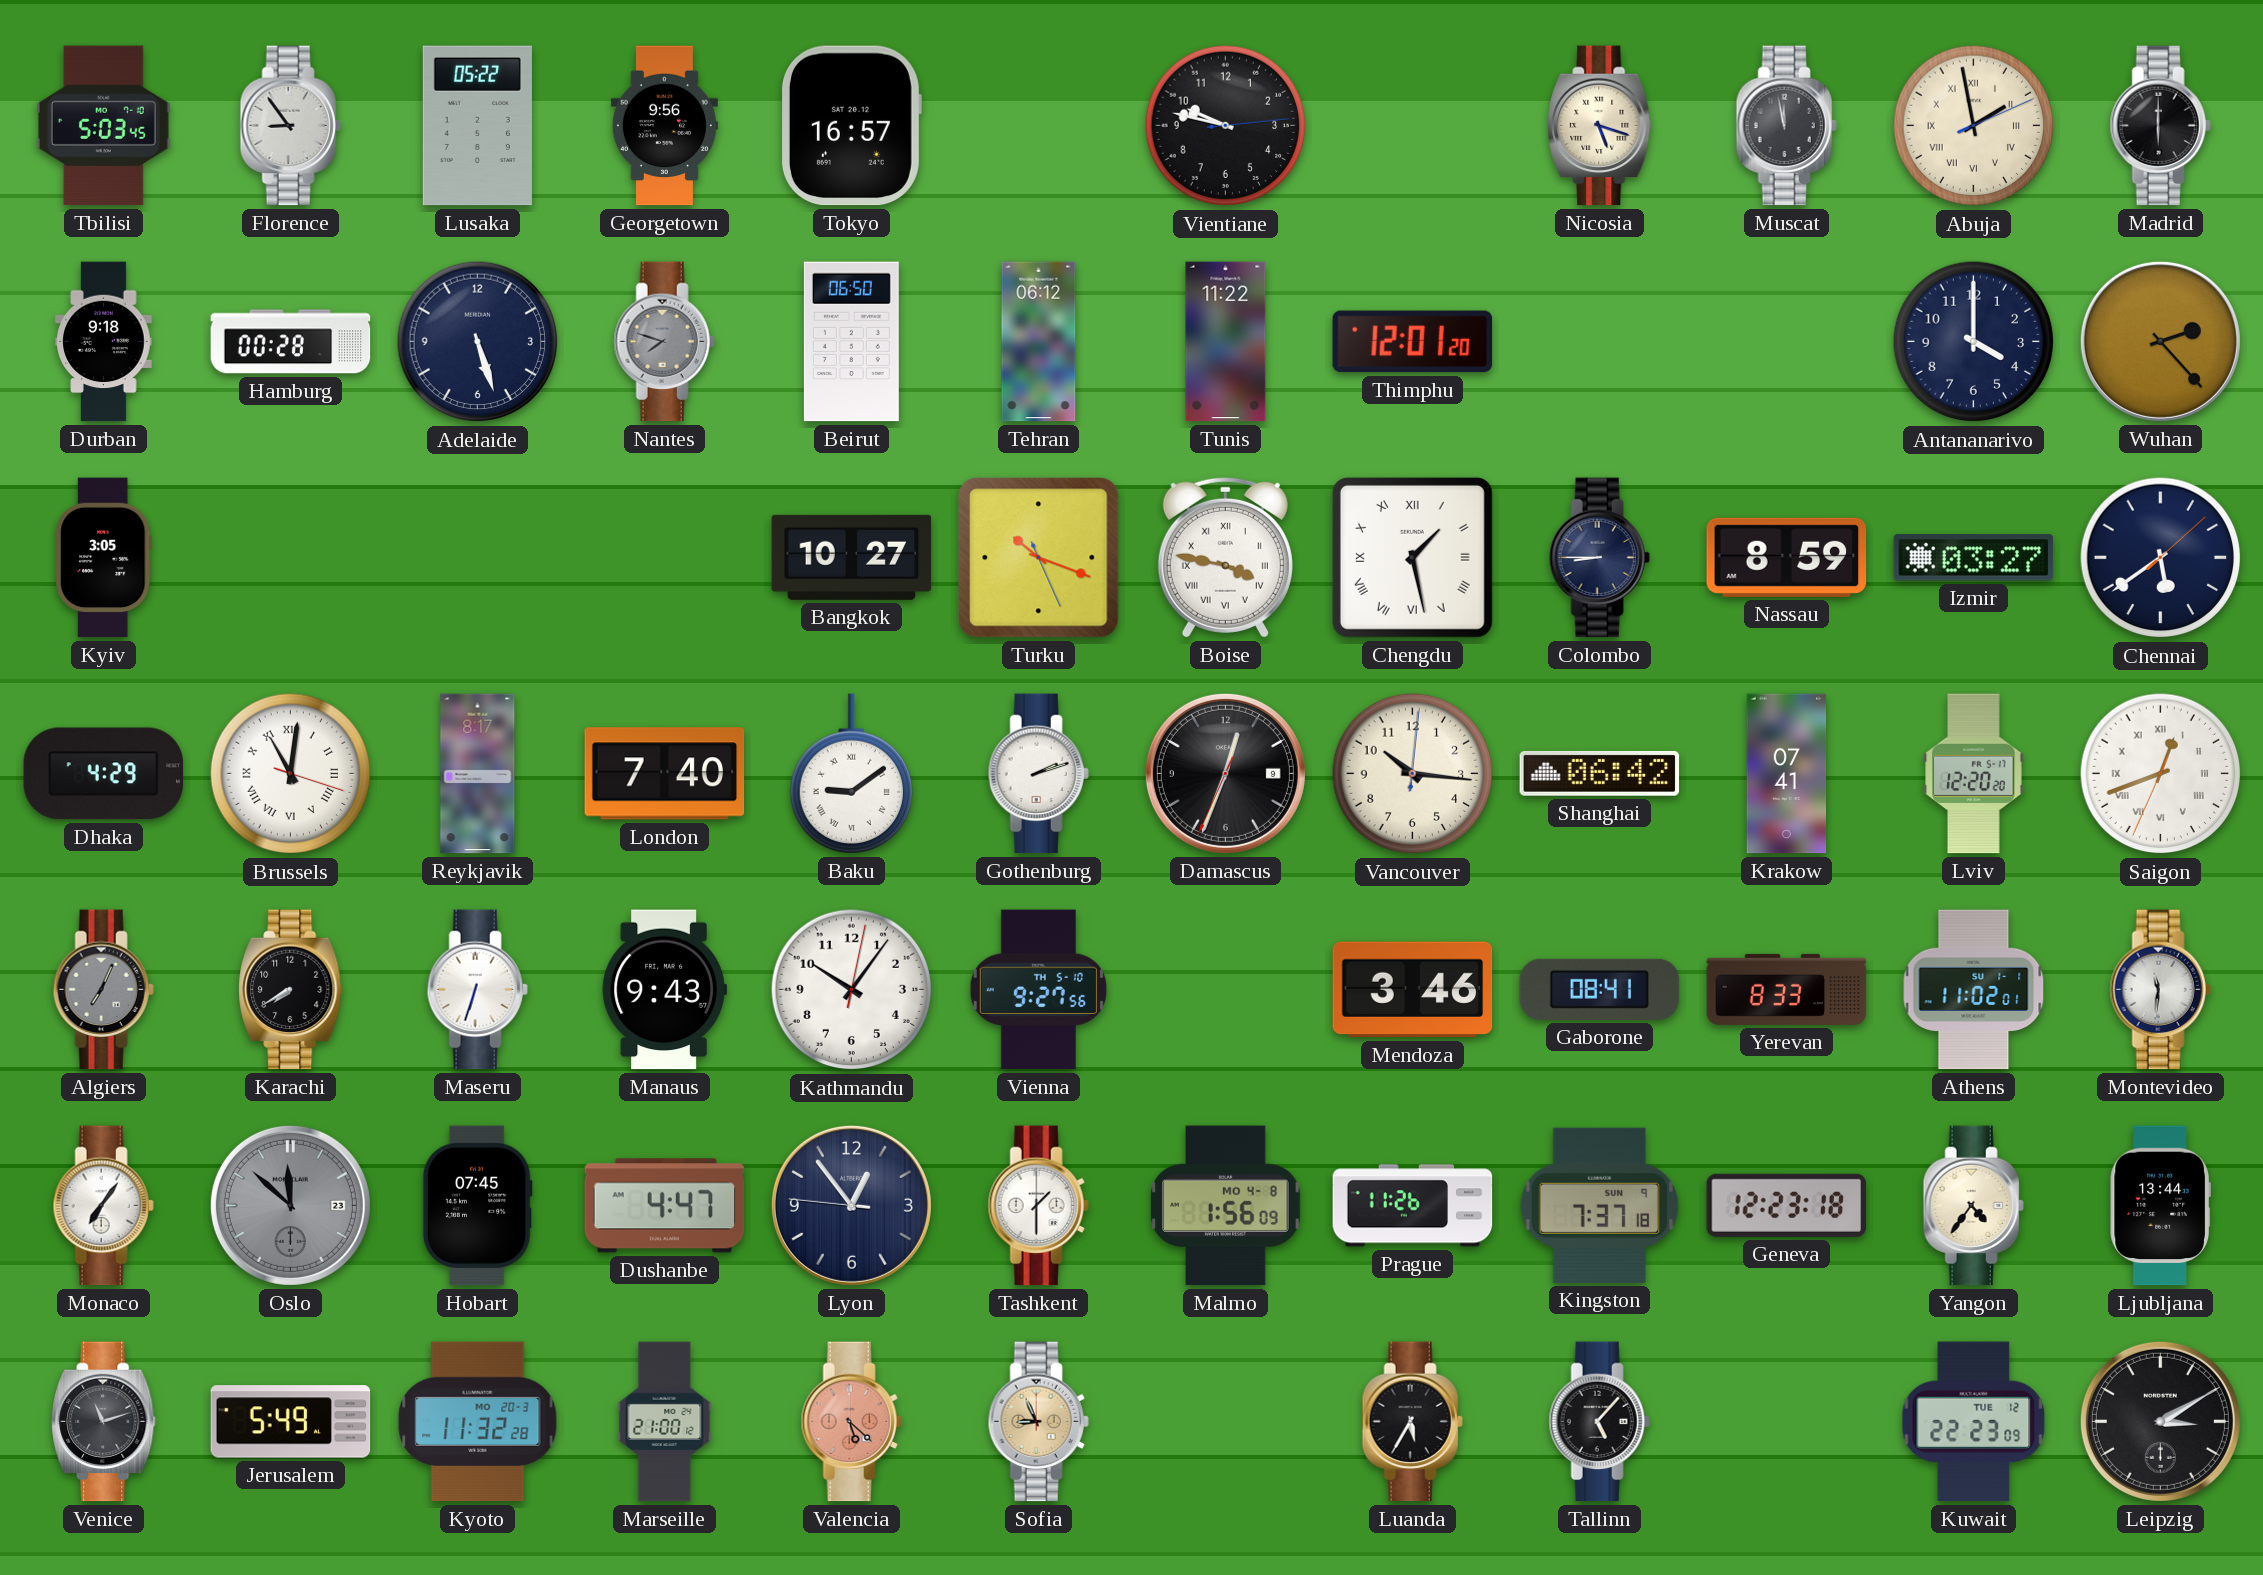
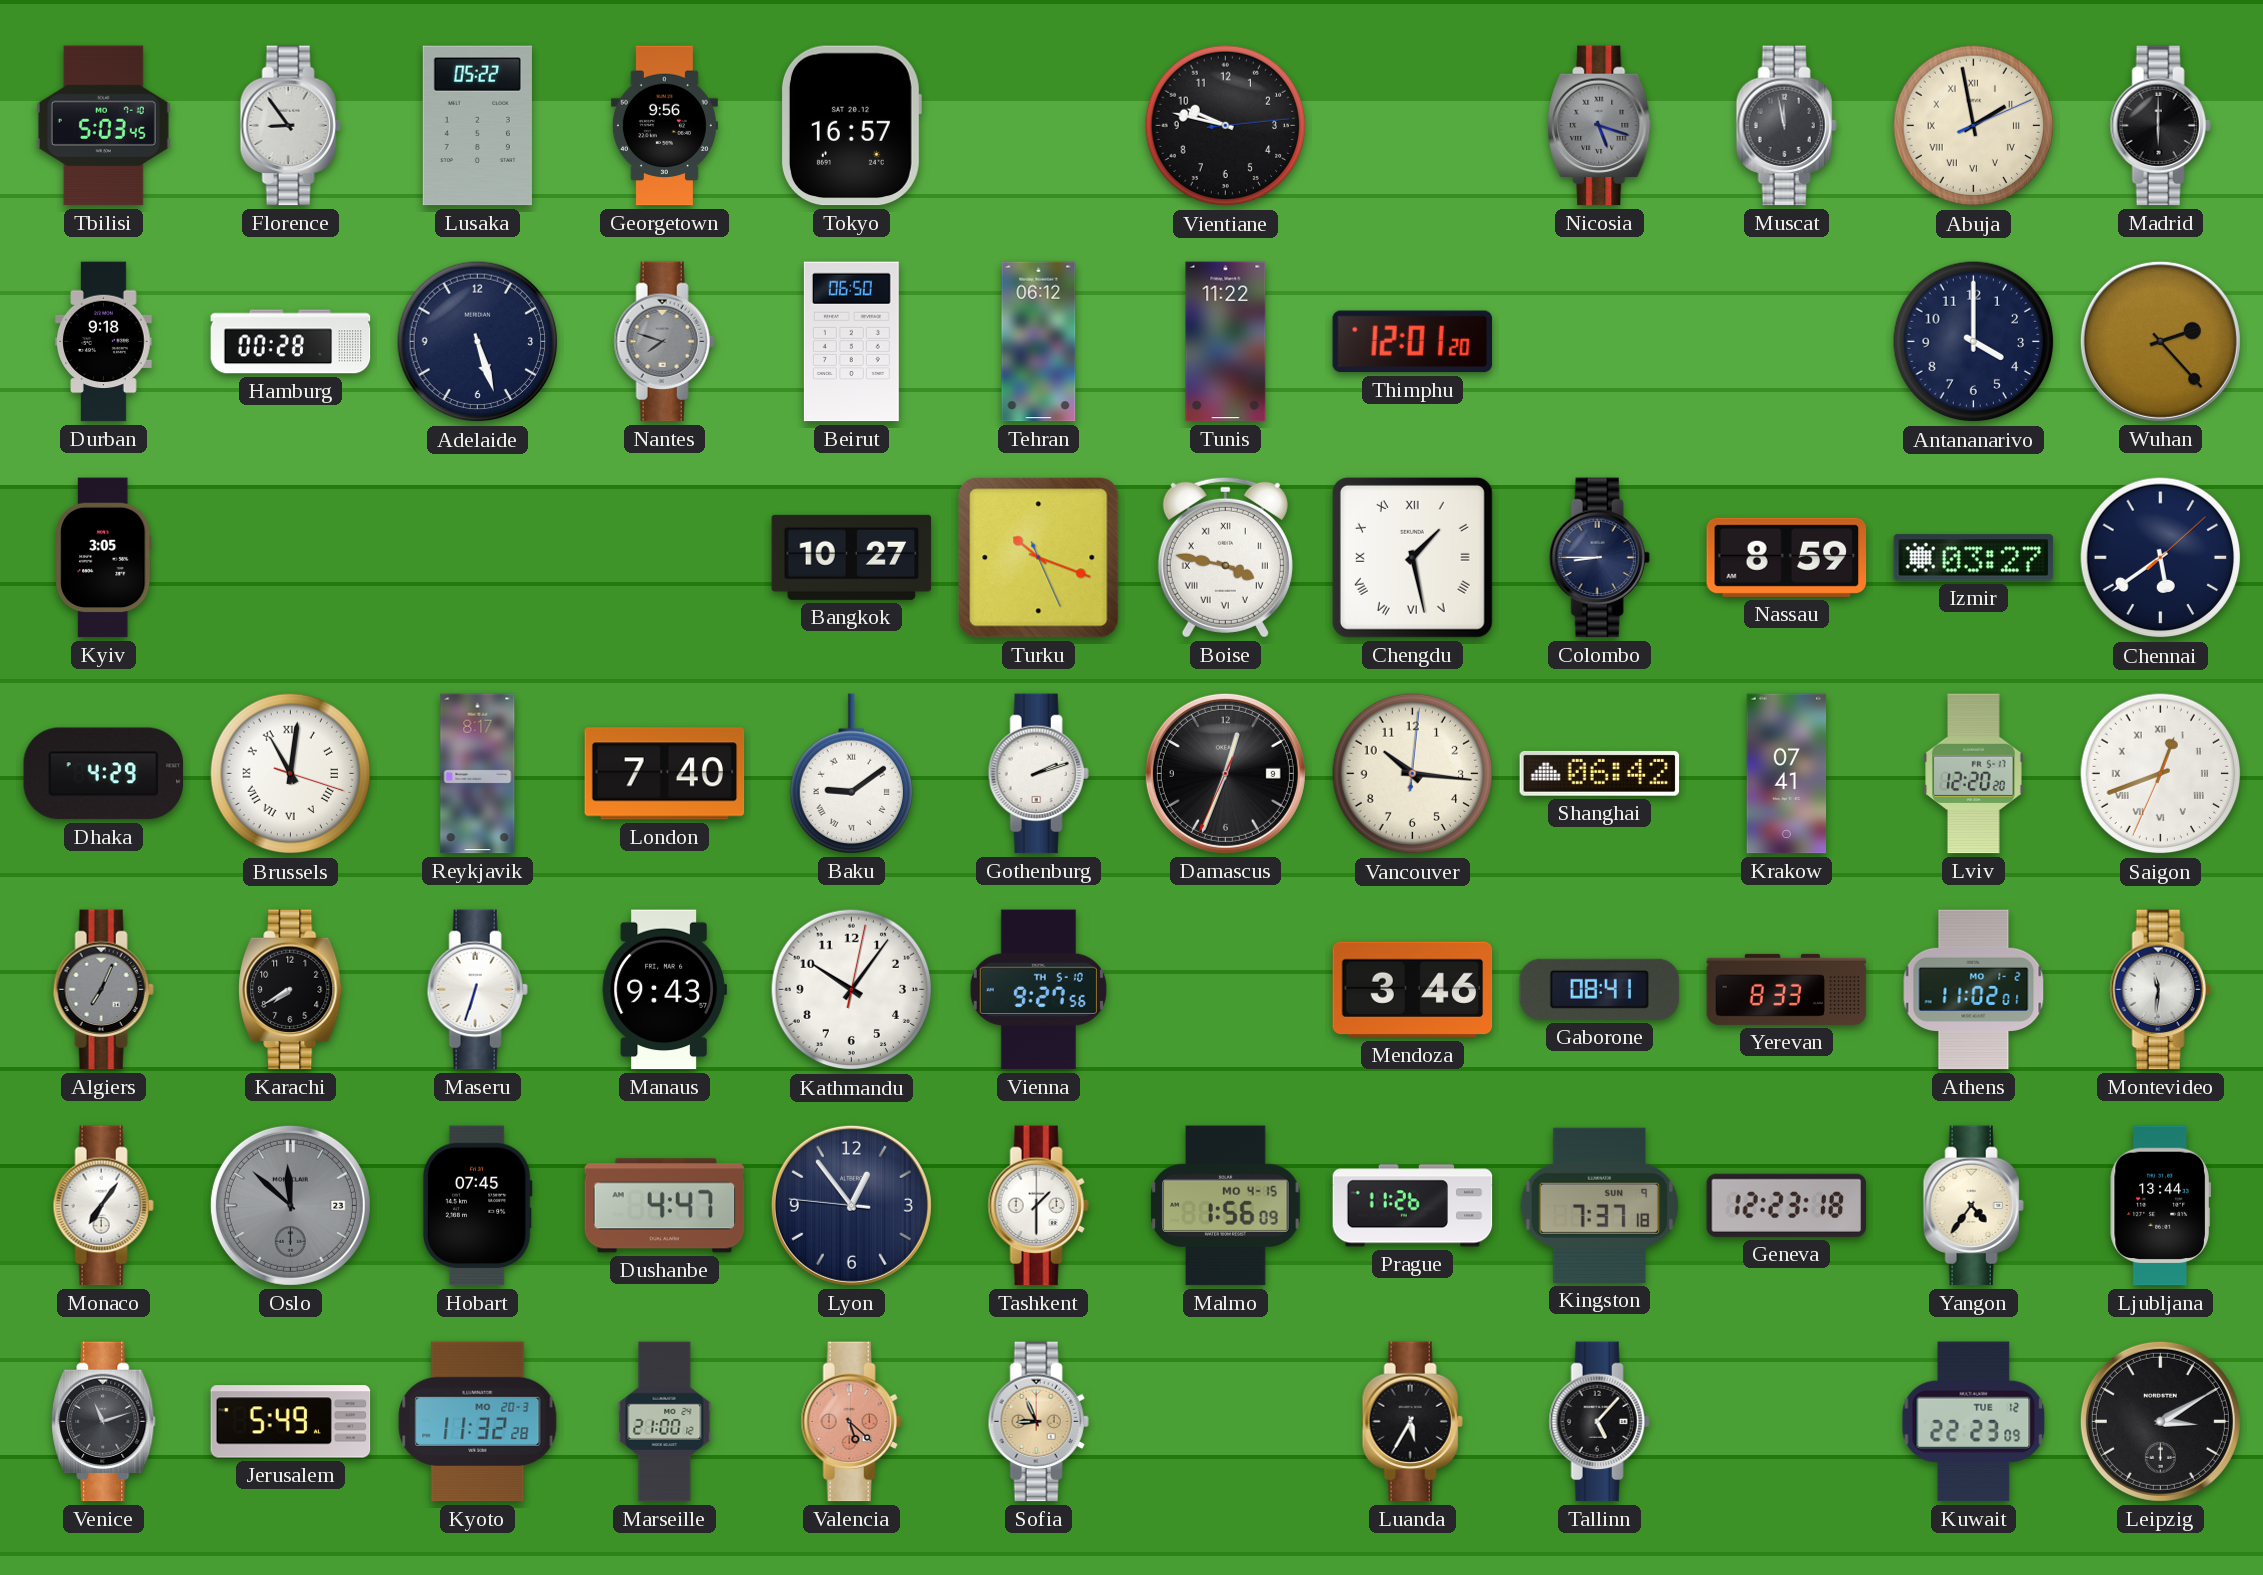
Nicosia dial: cream -> grey
Athens date: SU 1-1 -> MO 1-2
Malmo date: MO 4-8 -> MO 4-15
